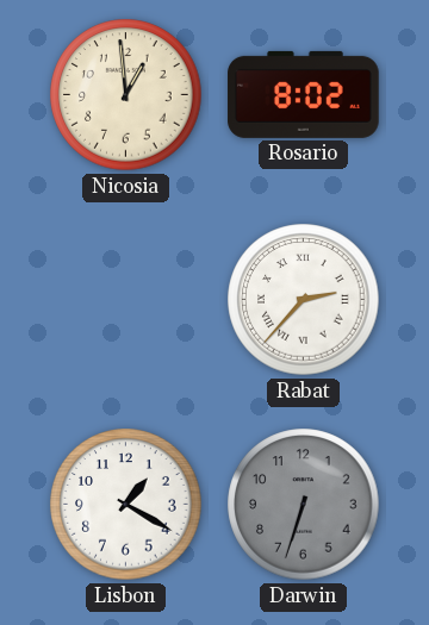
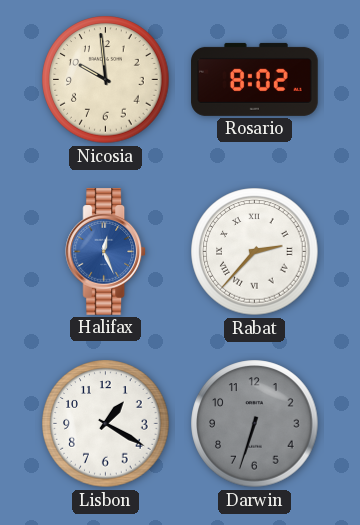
Nicosia: 12:59 -> 9:59
Halifax: none -> 12:26
